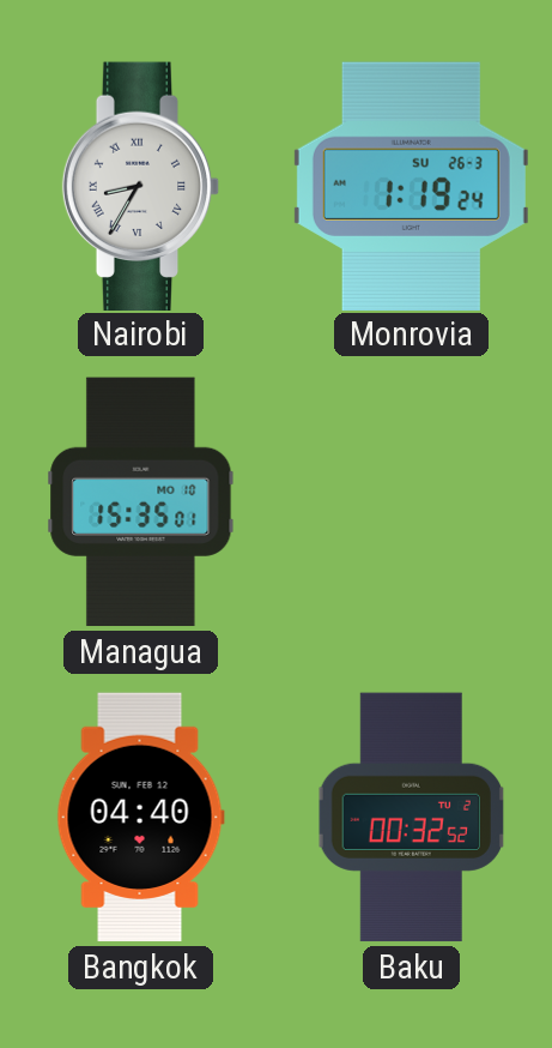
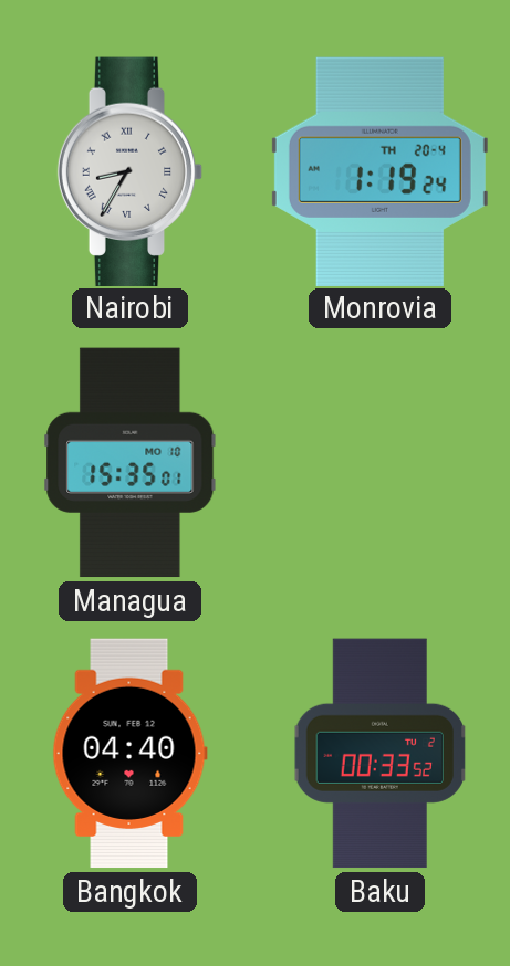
Monrovia date: SU 26-3 -> TH 20-4
Baku: 00:32 -> 00:33
